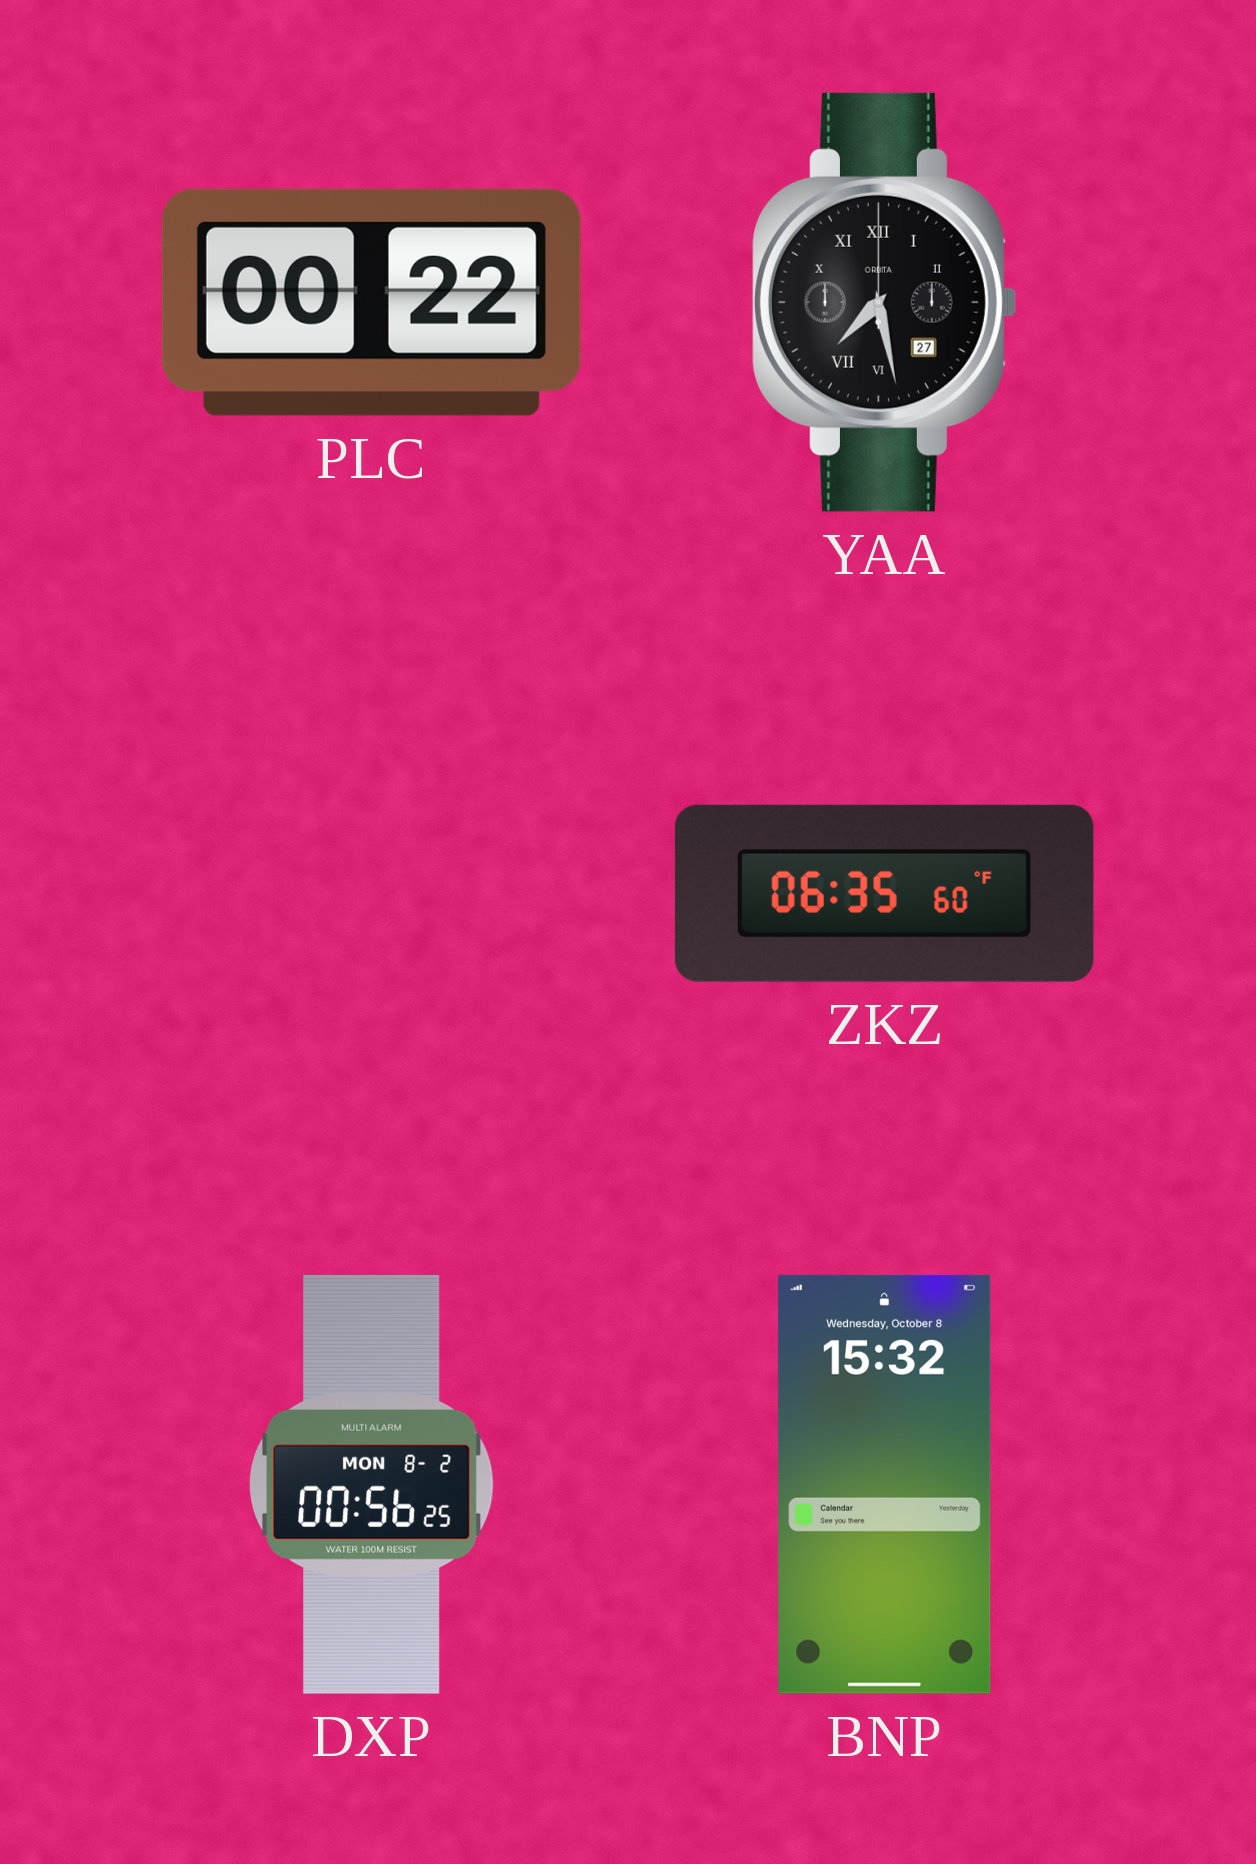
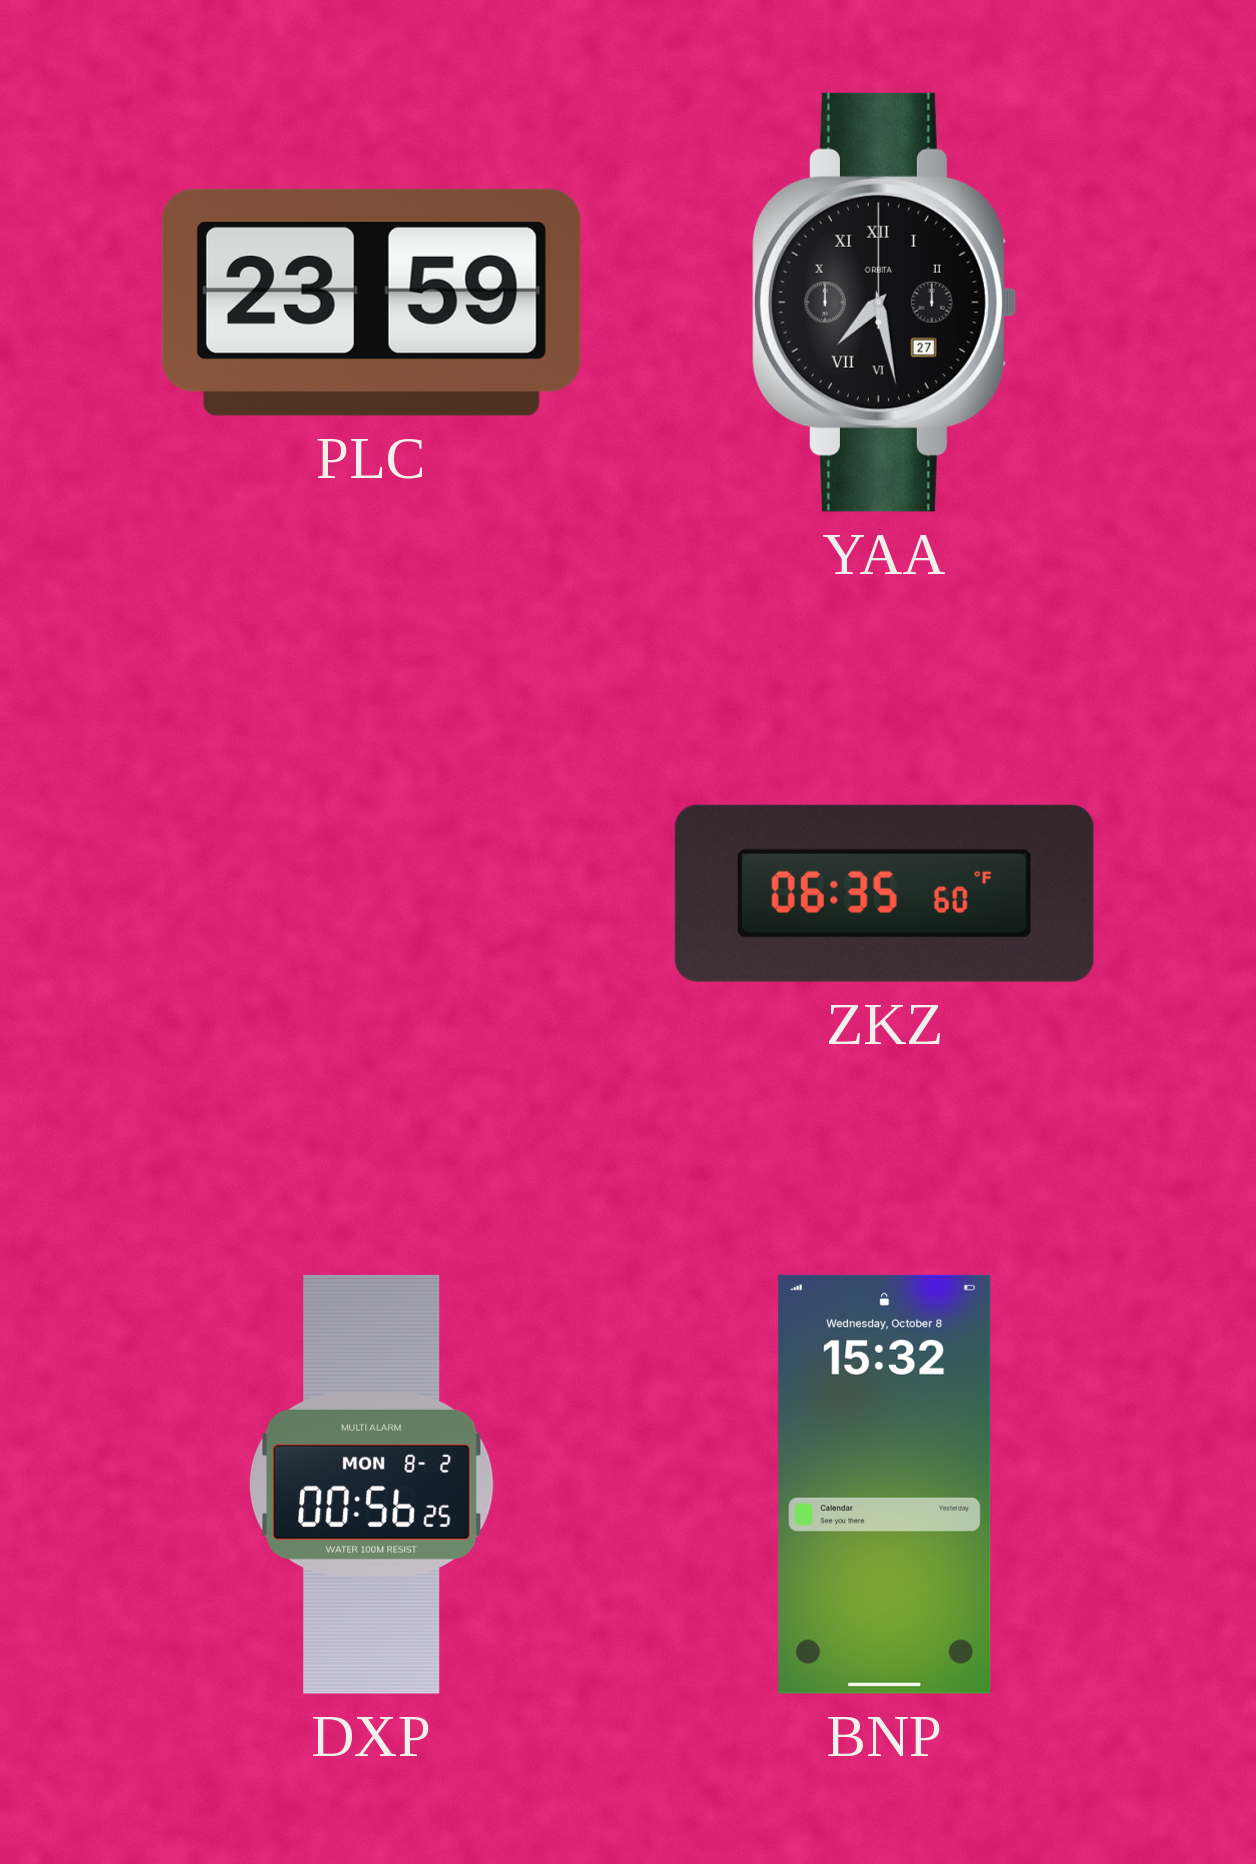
PLC: 00:22 -> 23:59
